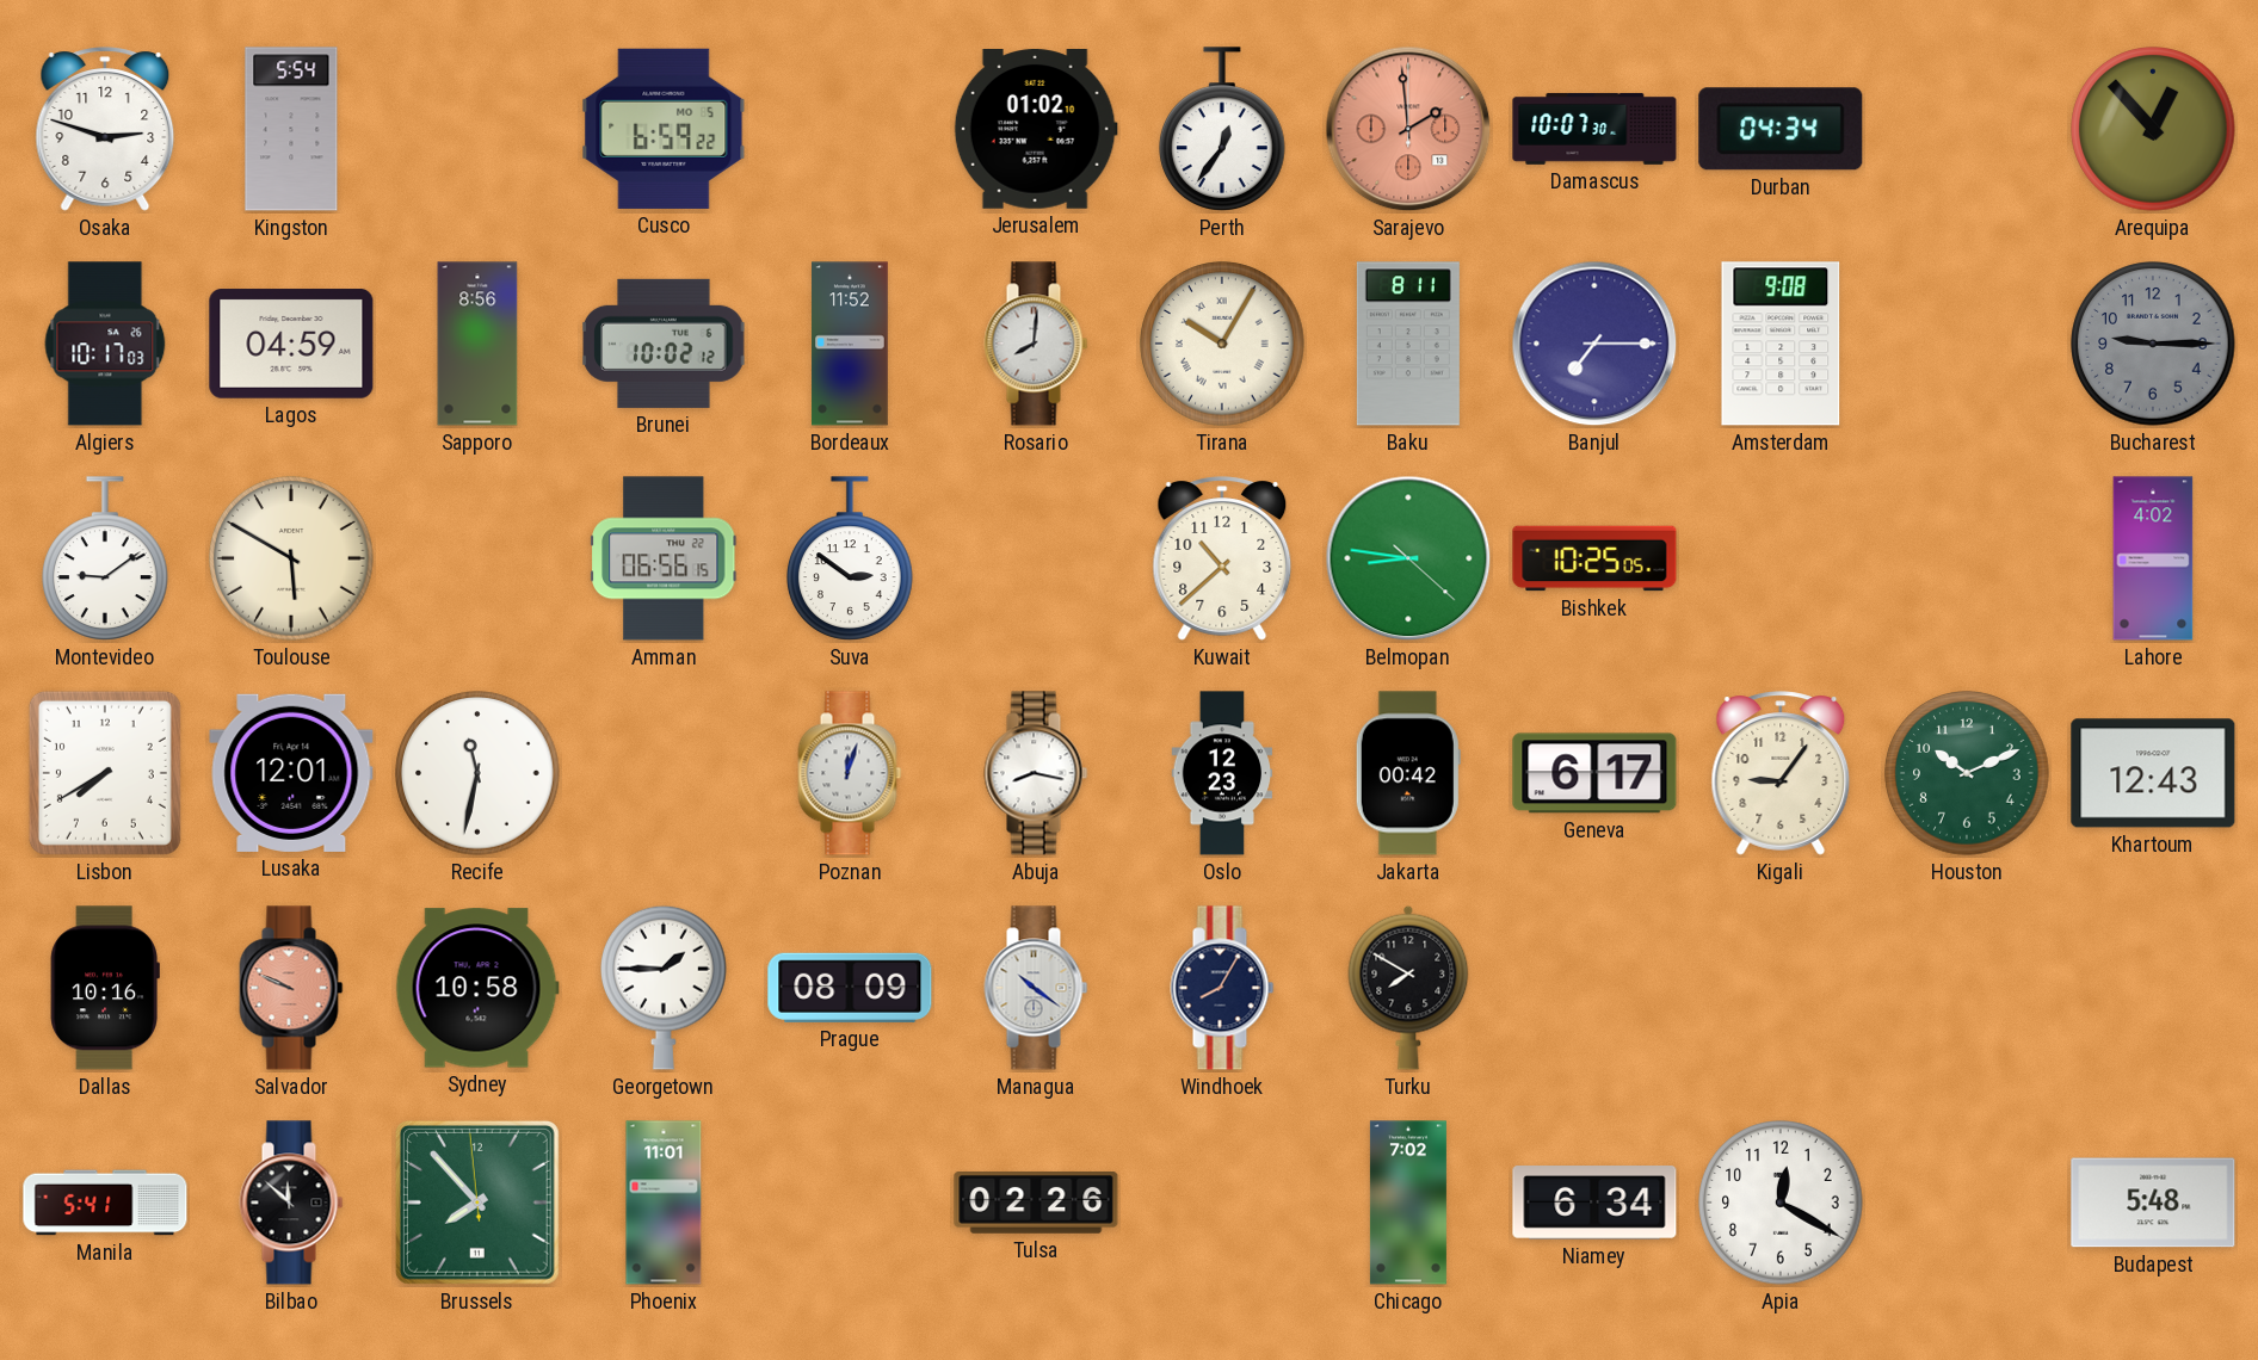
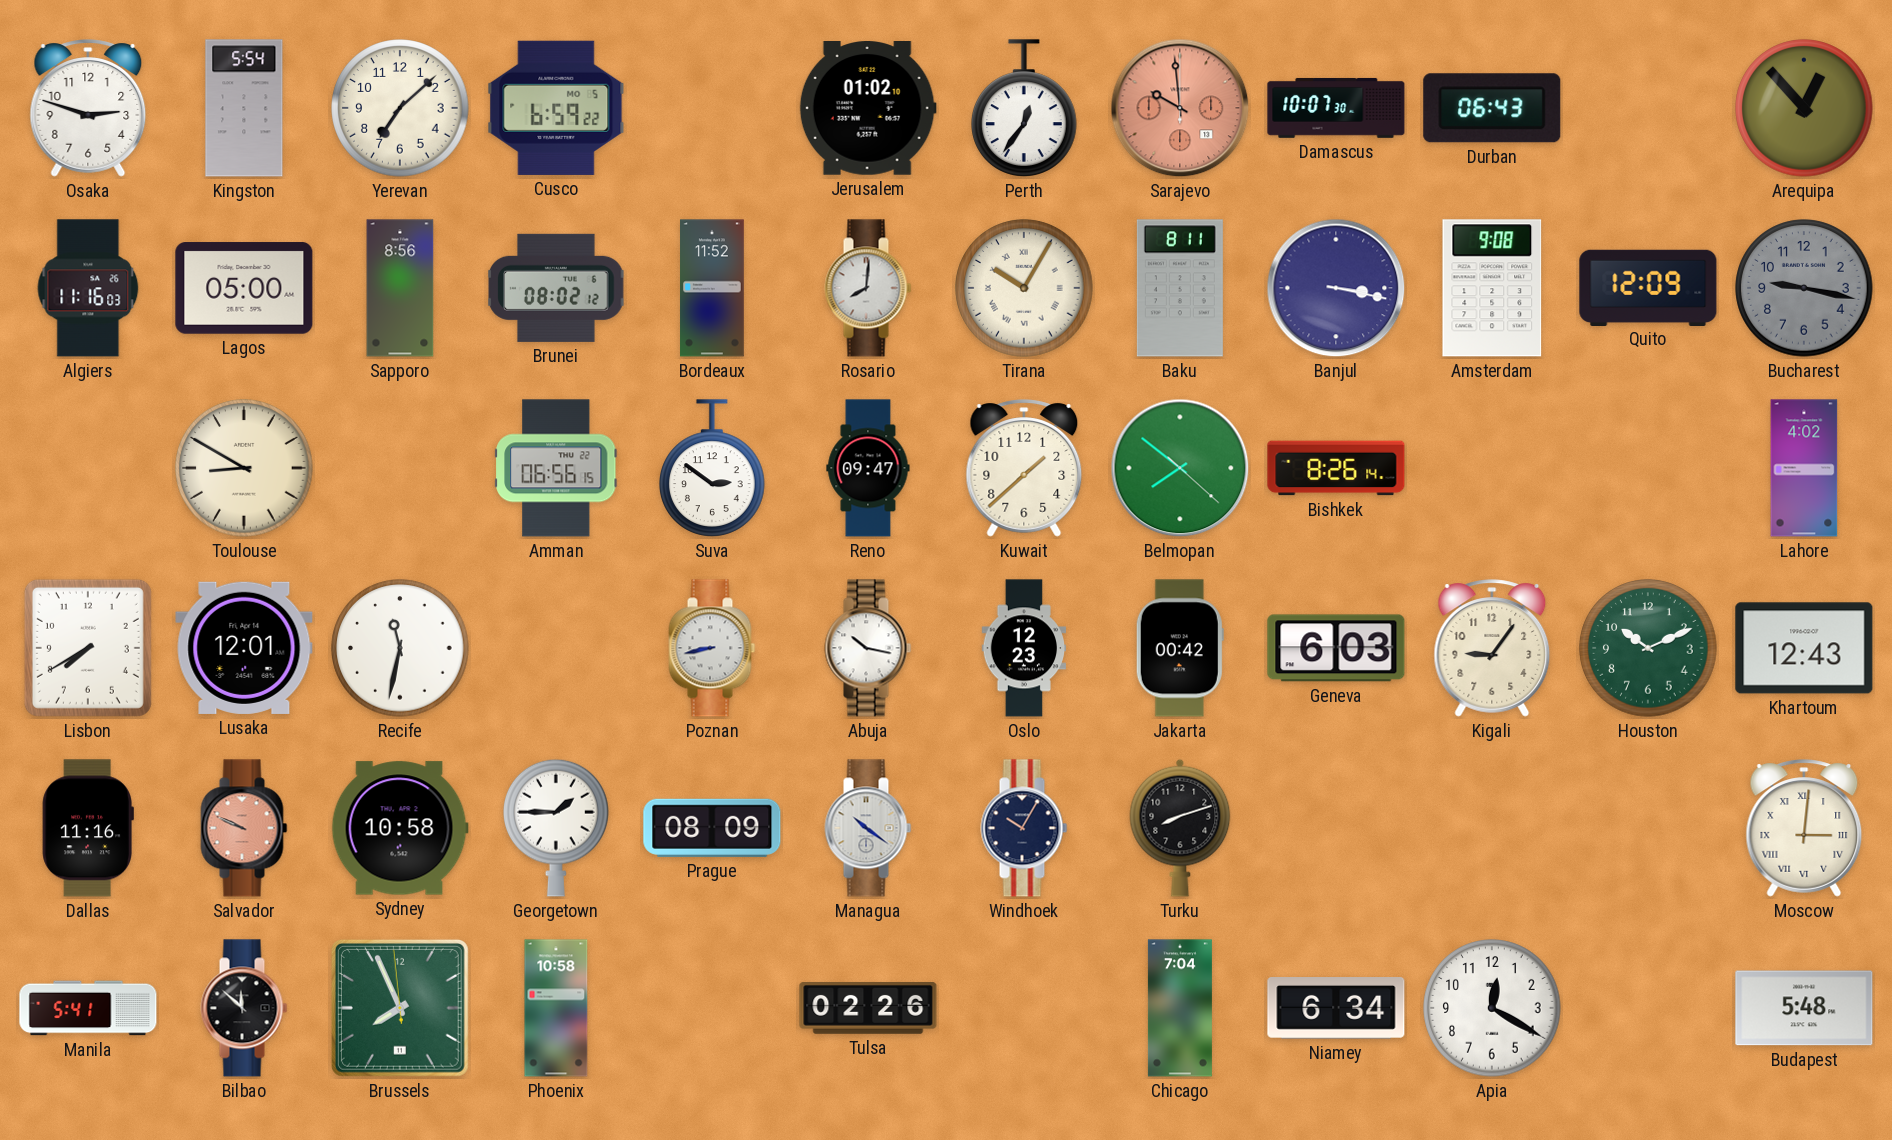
Yerevan: none -> 7:08
Sarajevo: 1:59 -> 9:59
Durban: 04:34 -> 06:43
Algiers: 10:17 -> 11:16
Lagos: 04:59 -> 05:00
Brunei: 10:02 -> 08:02
Banjul: 7:15 -> 3:17
Quito: none -> 12:09
Bucharest: 9:15 -> 9:17
Montevideo: 9:09 -> none
Toulouse: 5:50 -> 8:50
Reno: none -> 09:47
Kuwait: 10:38 -> 1:38
Belmopan: 8:46 -> 7:51
Bishkek: 10:25 -> 8:26
Poznan: 12:03 -> 8:43
Abuja: 8:17 -> 10:17
Geneva: 6:17 -> 6:03
Dallas: 10:16 -> 11:16
Windhoek: 8:05 -> 10:05
Turku: 7:50 -> 8:12
Moscow: none -> 3:01
Brussels: 7:52 -> 7:55
Phoenix: 11:01 -> 10:58
Chicago: 7:02 -> 7:04
